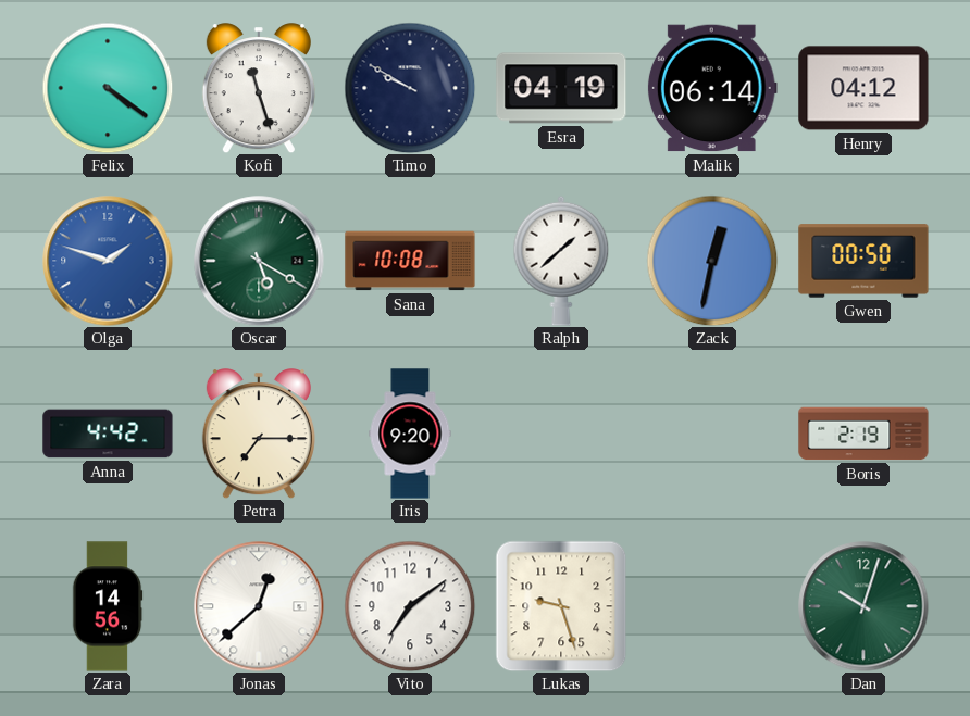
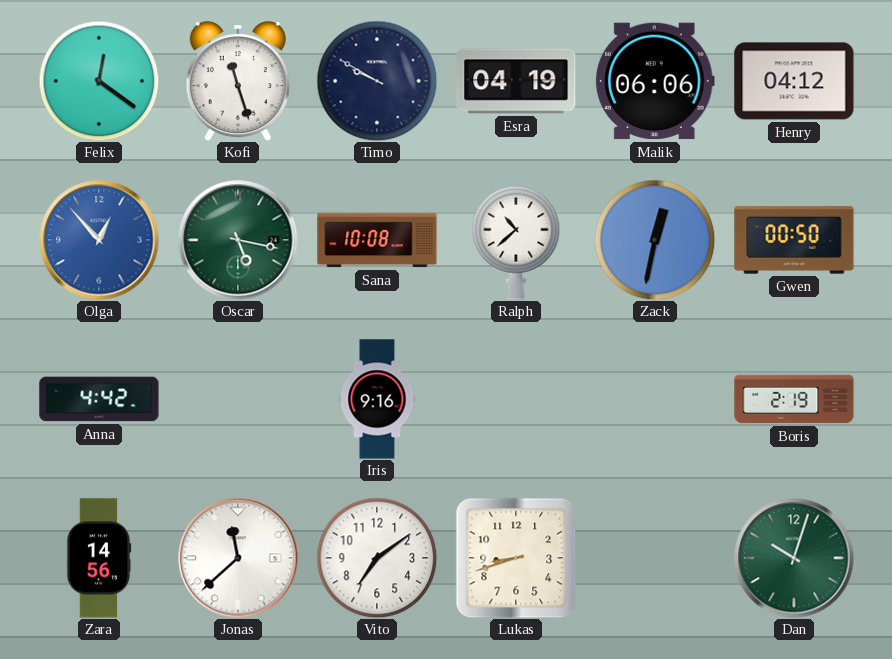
Felix: 4:21 -> 12:21
Malik: 06:14 -> 06:06
Olga: 1:48 -> 12:53
Oscar: 5:20 -> 5:17
Ralph: 1:38 -> 10:38
Petra: 7:15 -> none
Iris: 9:20 -> 9:16
Jonas: 12:38 -> 11:38
Lukas: 9:27 -> 8:42
